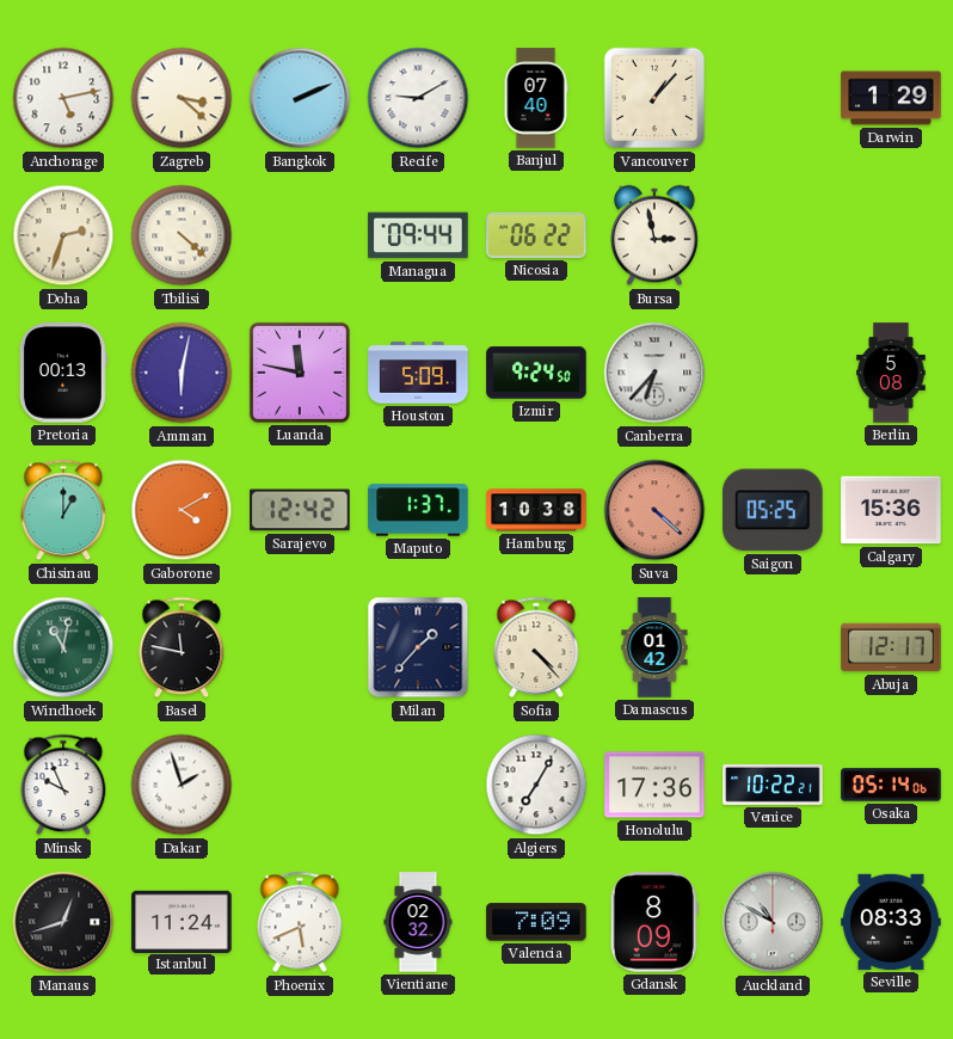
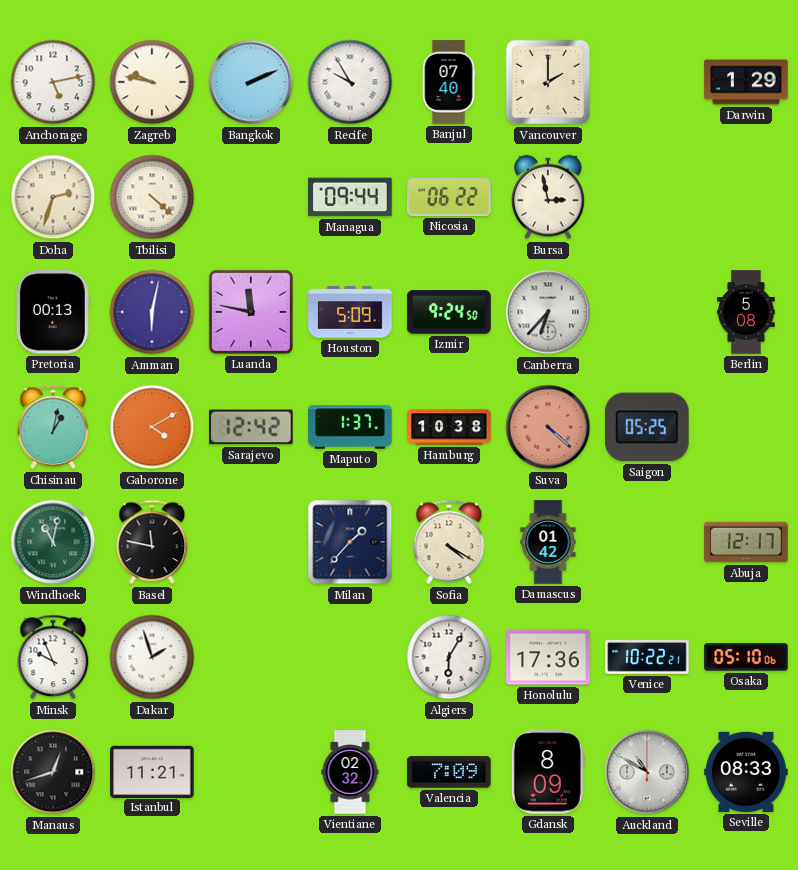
Zagreb: 3:22 -> 9:47
Recife: 9:10 -> 9:55
Vancouver: 1:07 -> 2:00
Chisinau: 1:00 -> 1:02
Calgary: 15:36 -> none
Sofia: 4:23 -> 4:20
Algiers: 7:05 -> 6:05
Osaka: 05:14 -> 05:10
Istanbul: 11:24 -> 11:21
Phoenix: 5:41 -> none
